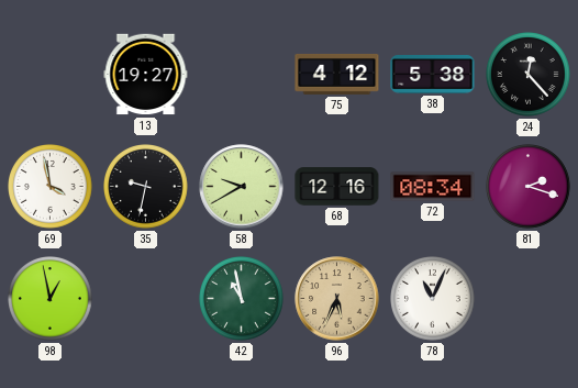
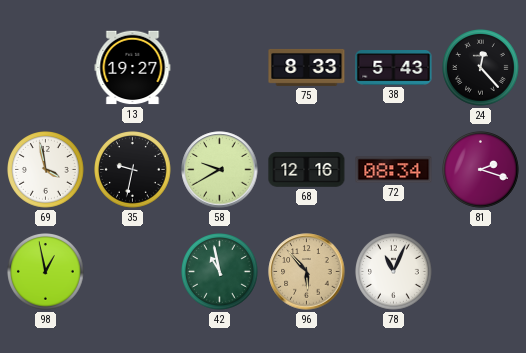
75: 4:12 -> 8:33
38: 5:38 -> 5:43
96: 5:34 -> 5:53
